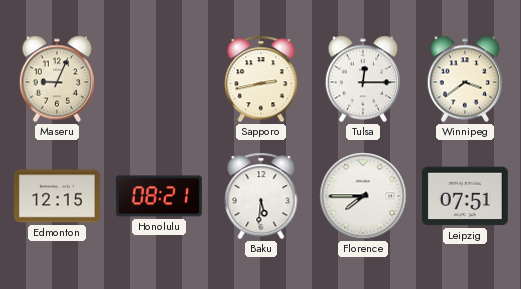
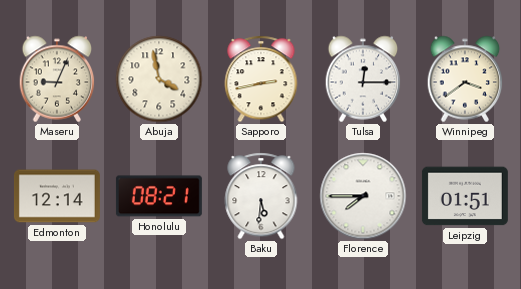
Abuja: none -> 3:58
Edmonton: 12:15 -> 12:14
Leipzig: 07:51 -> 01:51
